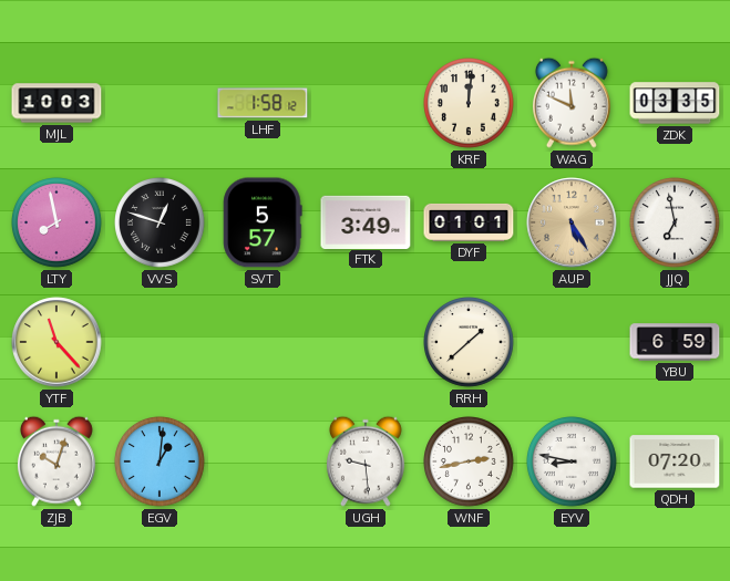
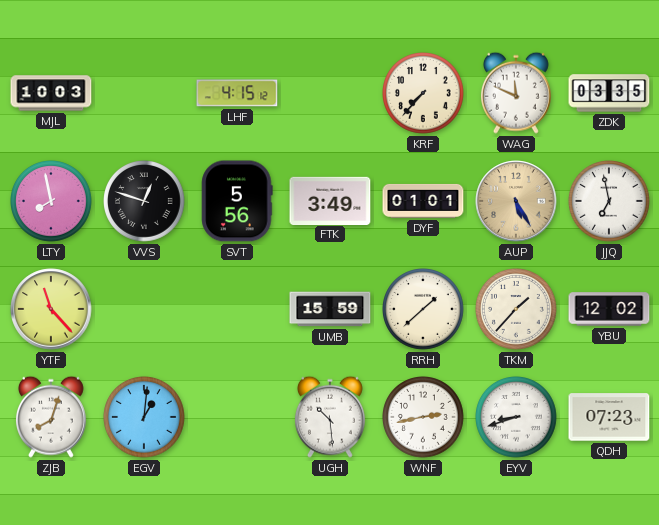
LHF: 1:58 -> 4:15
KRF: 12:01 -> 7:37
SVT: 5:57 -> 5:56
UMB: none -> 15:59
TKM: none -> 1:37
YBU: 6:59 -> 12:02
ZJB: 10:03 -> 8:03
UGH: 9:29 -> 10:29
EYV: 8:47 -> 8:42
QDH: 07:20 -> 07:23
